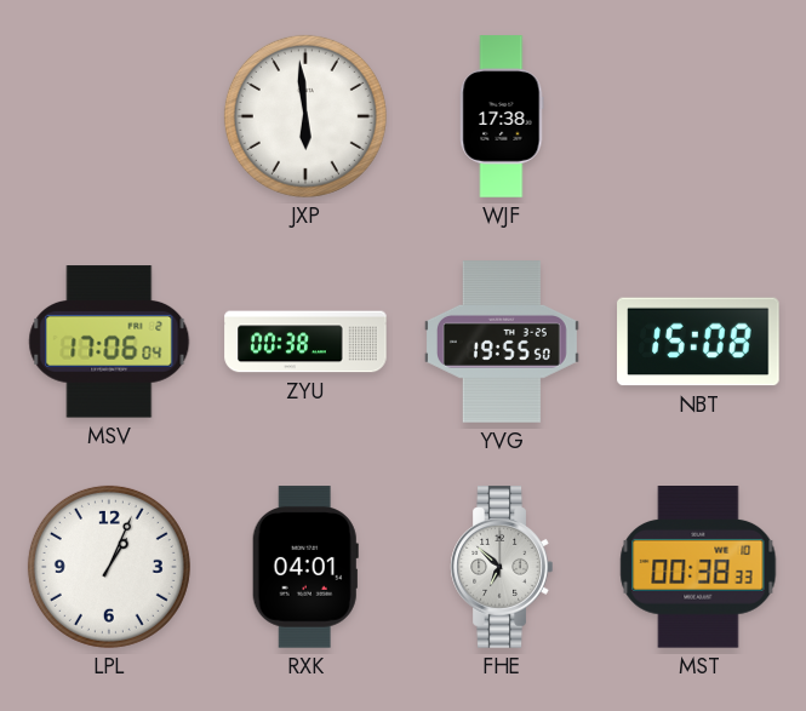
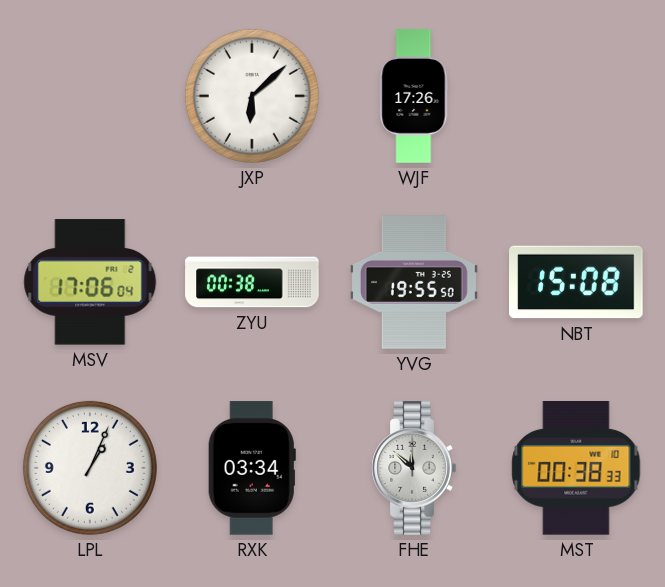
JXP: 5:59 -> 6:08
WJF: 17:38 -> 17:26
RXK: 04:01 -> 03:34
FHE: 6:52 -> 11:52
